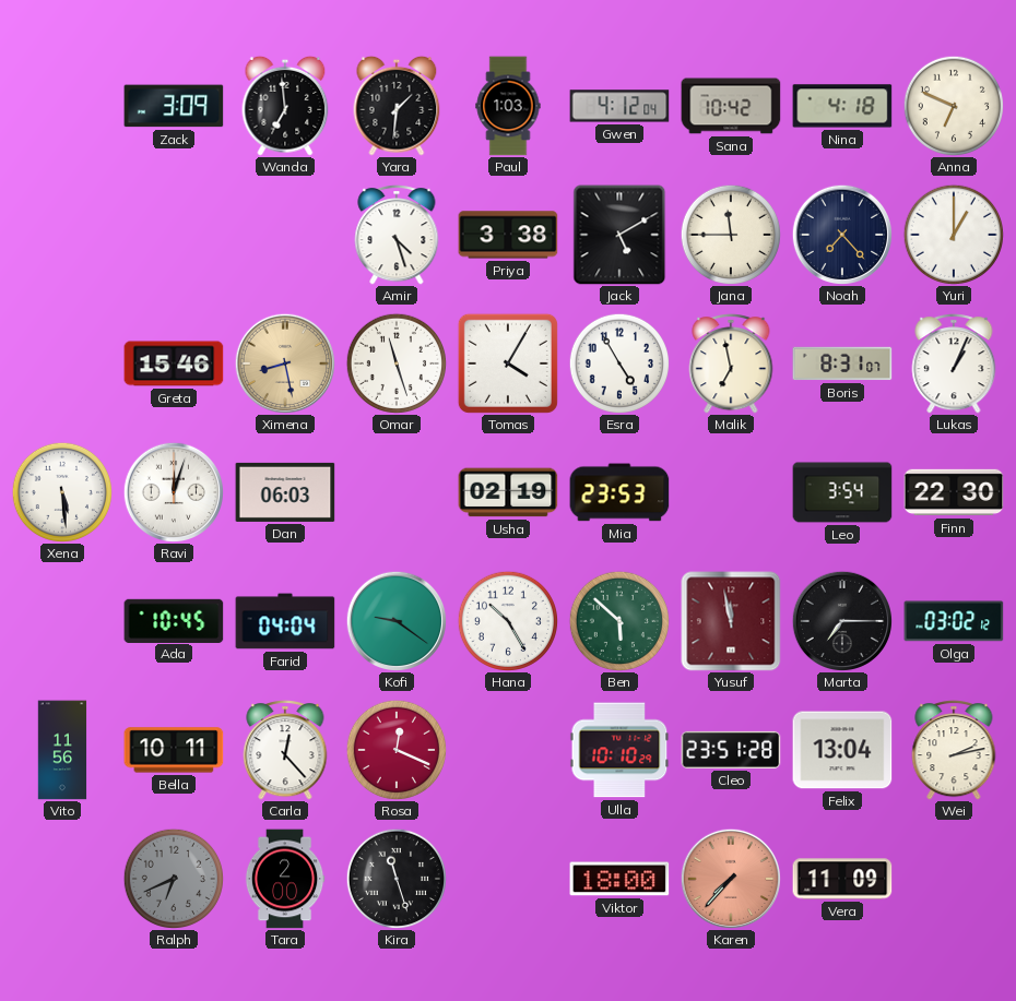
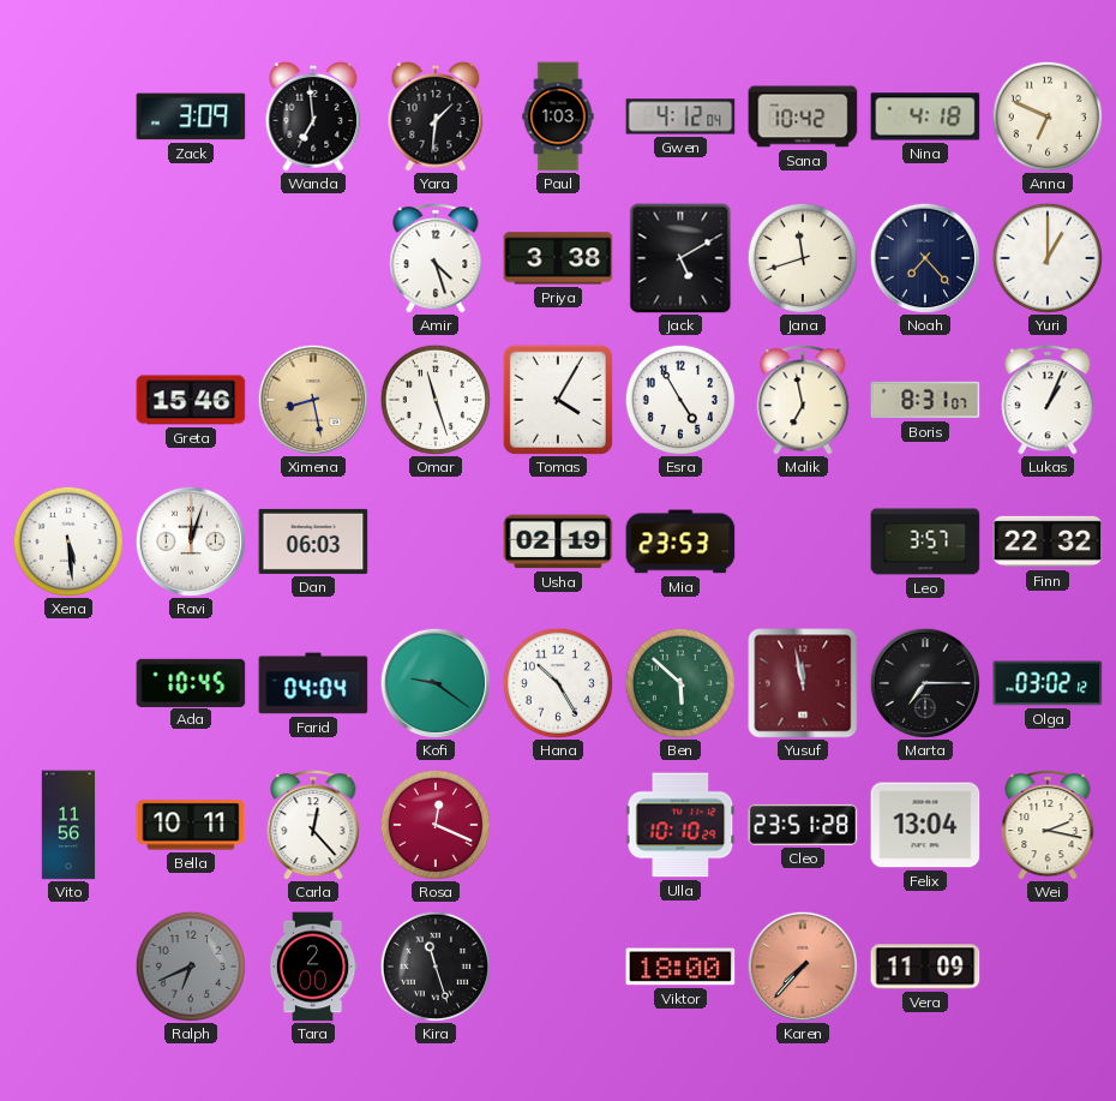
Jana: 11:45 -> 11:42
Leo: 3:54 -> 3:57
Finn: 22:30 -> 22:32
Wei: 2:13 -> 2:17
